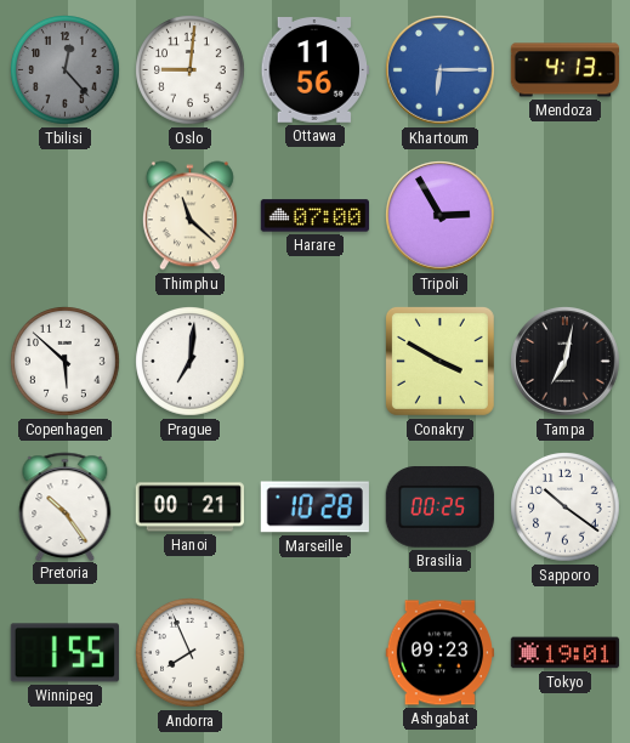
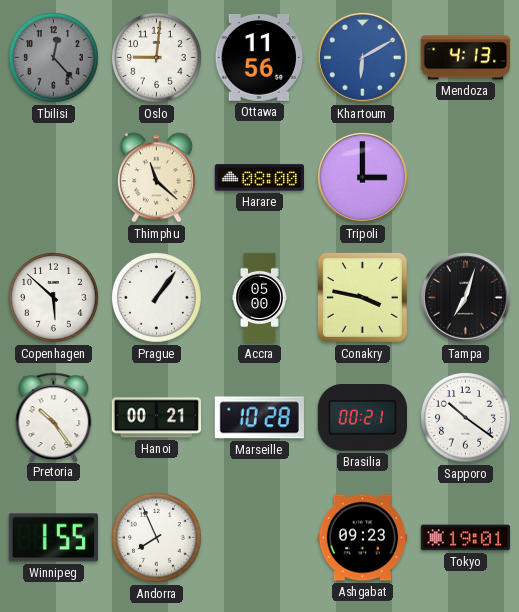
Khartoum: 6:15 -> 6:10
Harare: 07:00 -> 08:00
Tripoli: 2:55 -> 3:00
Prague: 7:01 -> 1:06
Accra: none -> 05:00
Conakry: 3:50 -> 3:47
Tampa: 7:02 -> 7:03
Brasilia: 00:25 -> 00:21
